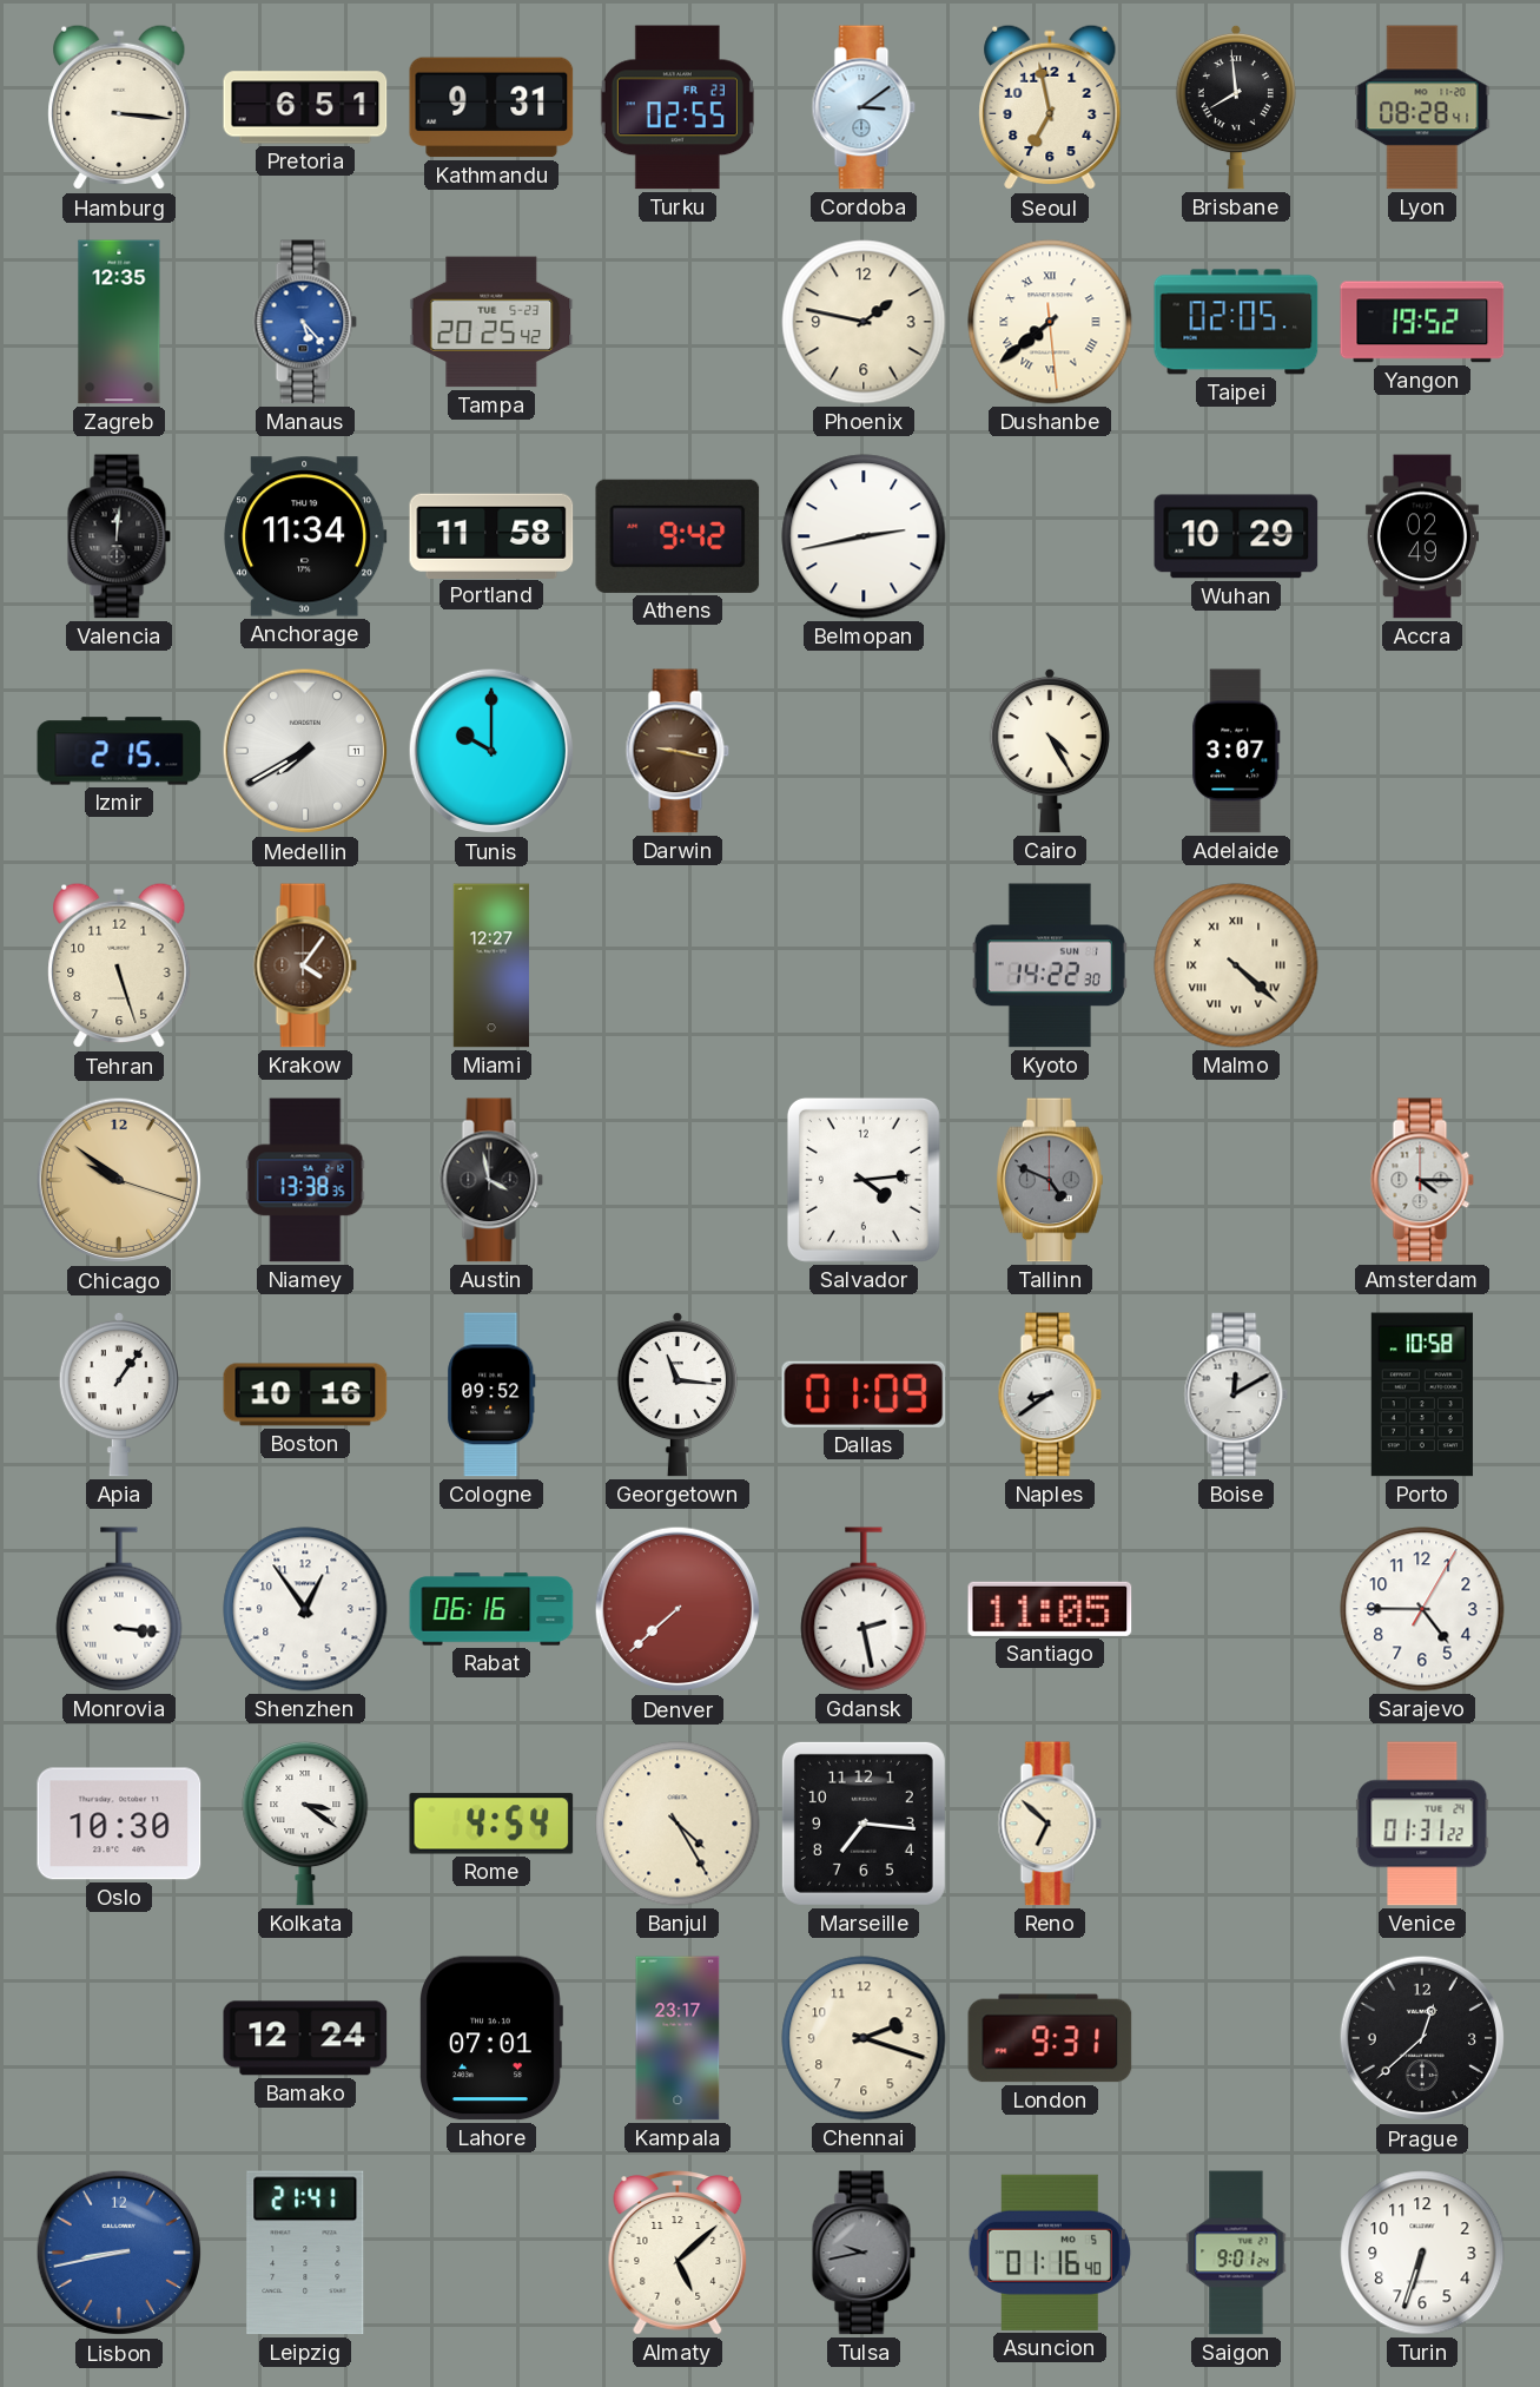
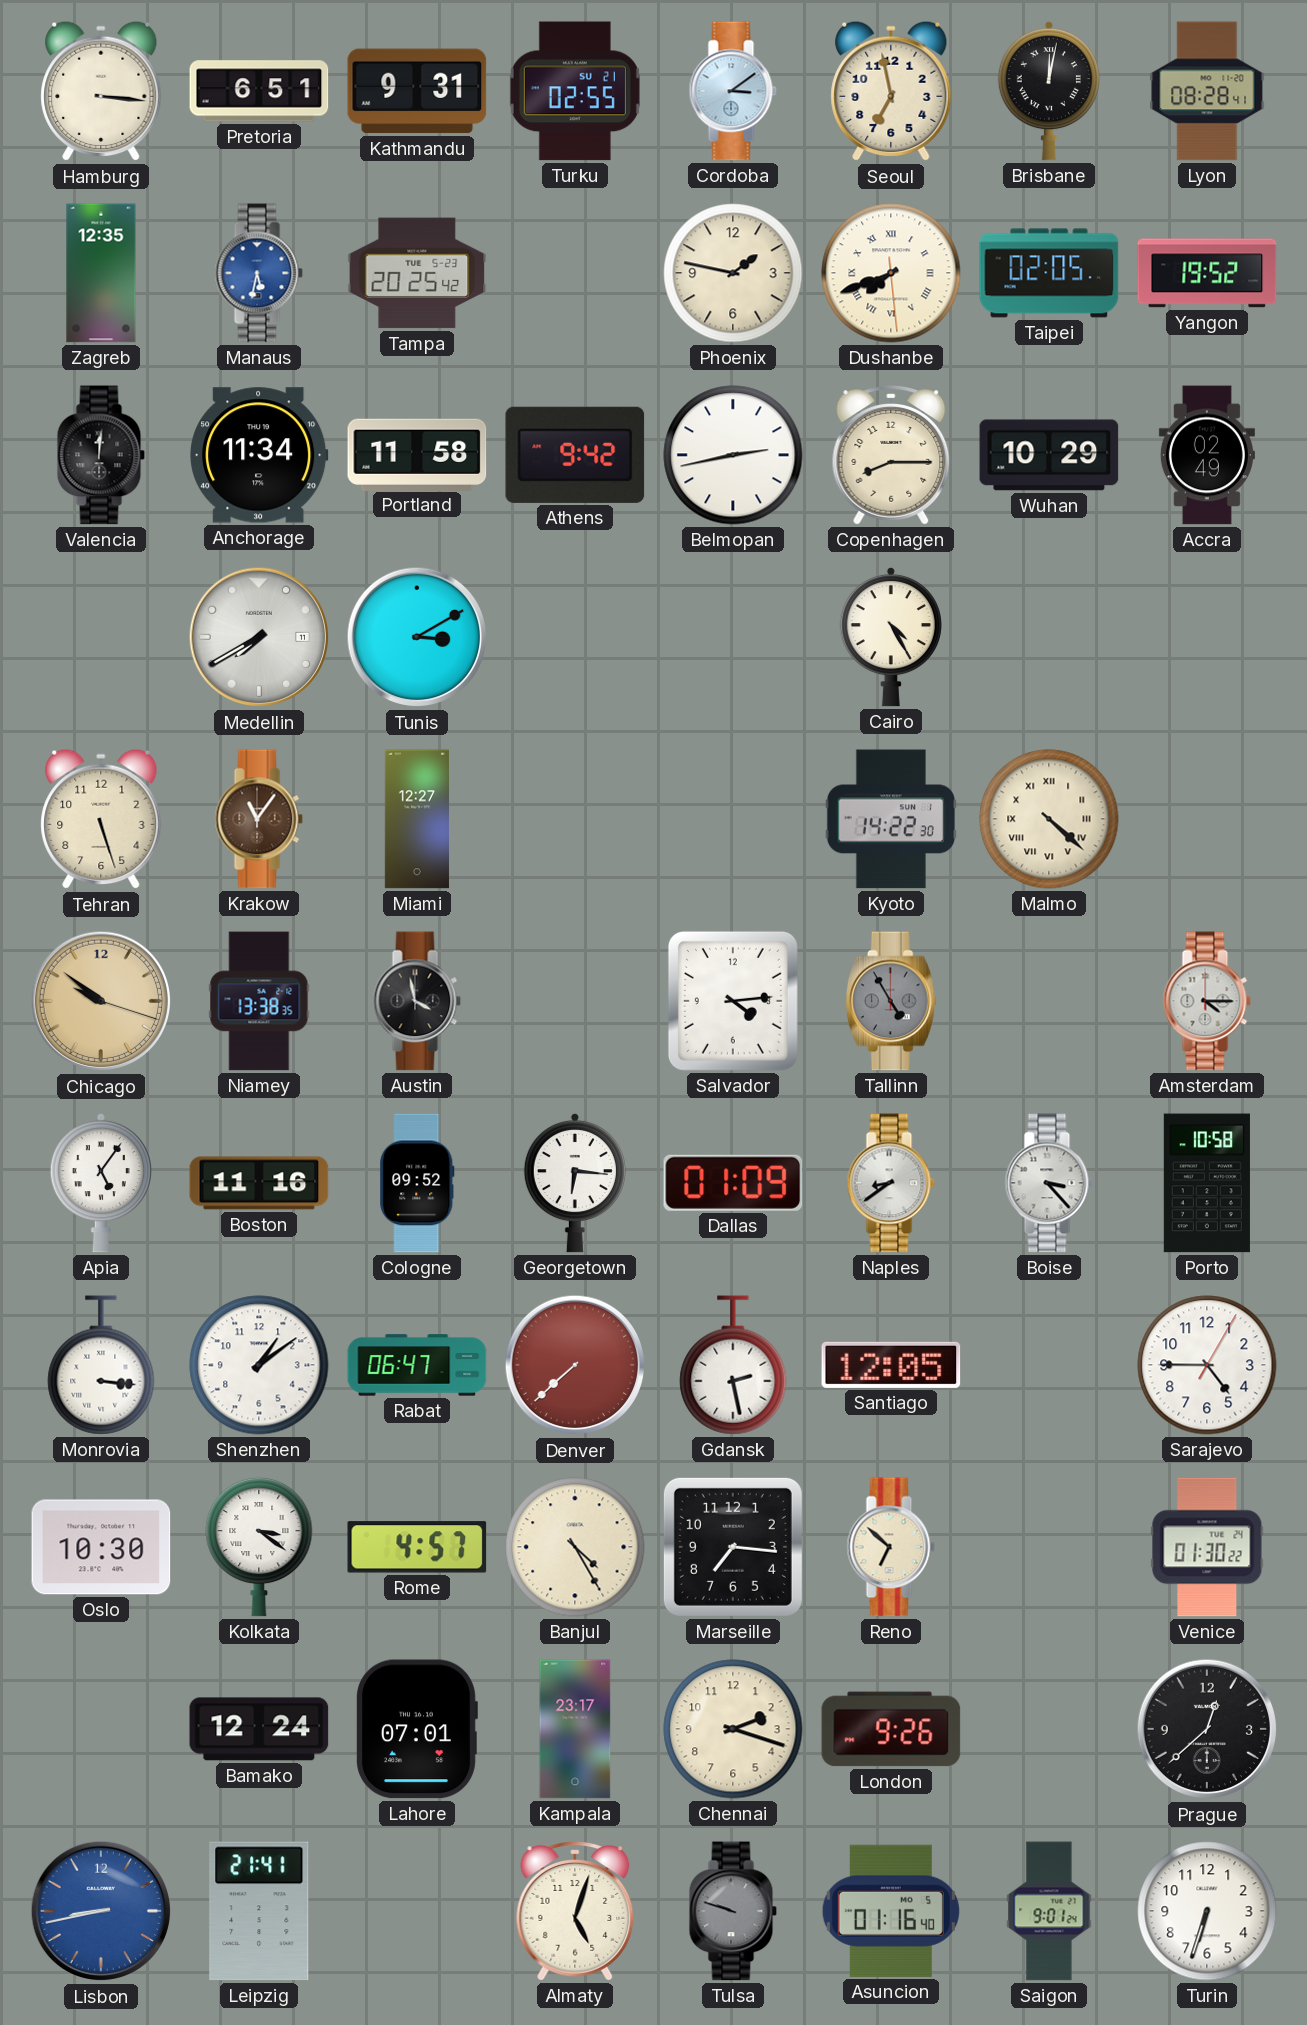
Turku date: FR 23 -> SU 21
Brisbane: 7:59 -> 12:02
Manaus: 5:23 -> 5:32
Dushanbe: 7:38 -> 7:41
Copenhagen: none -> 8:15
Izmir: 2:15 -> none
Tunis: 10:00 -> 3:10
Darwin: 9:17 -> none
Adelaide: 3:07 -> none
Krakow: 4:06 -> 11:06
Tallinn: 4:49 -> 4:55
Apia: 1:06 -> 5:06
Boston: 10:16 -> 11:16
Georgetown: 11:16 -> 6:16
Boise: 12:10 -> 3:23
Shenzhen: 12:54 -> 1:09
Rabat: 06:16 -> 06:47
Santiago: 11:05 -> 12:05
Rome: 4:54 -> 4:57
Venice: 01:31 -> 01:30
London: 9:31 -> 9:26
Almaty: 5:08 -> 5:03
Tulsa: 9:43 -> 9:48
